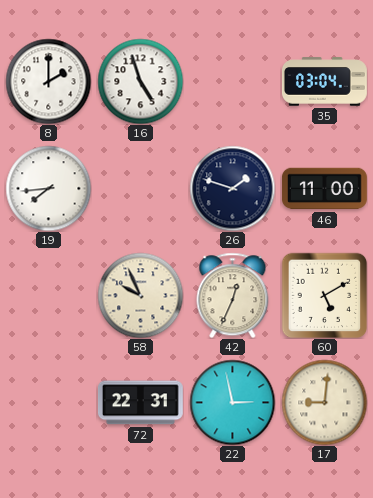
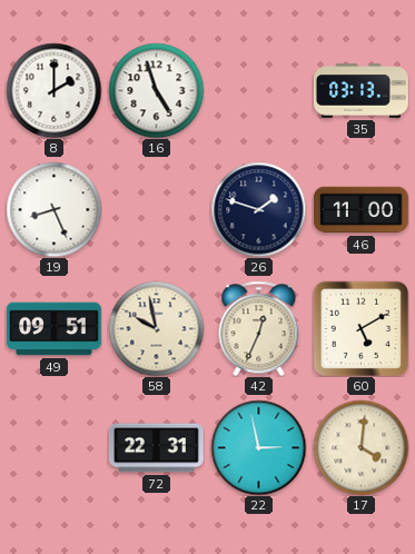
35: 03:04 -> 03:13
19: 7:44 -> 8:26
49: none -> 09:51
58: 9:56 -> 9:58
17: 9:01 -> 4:01
